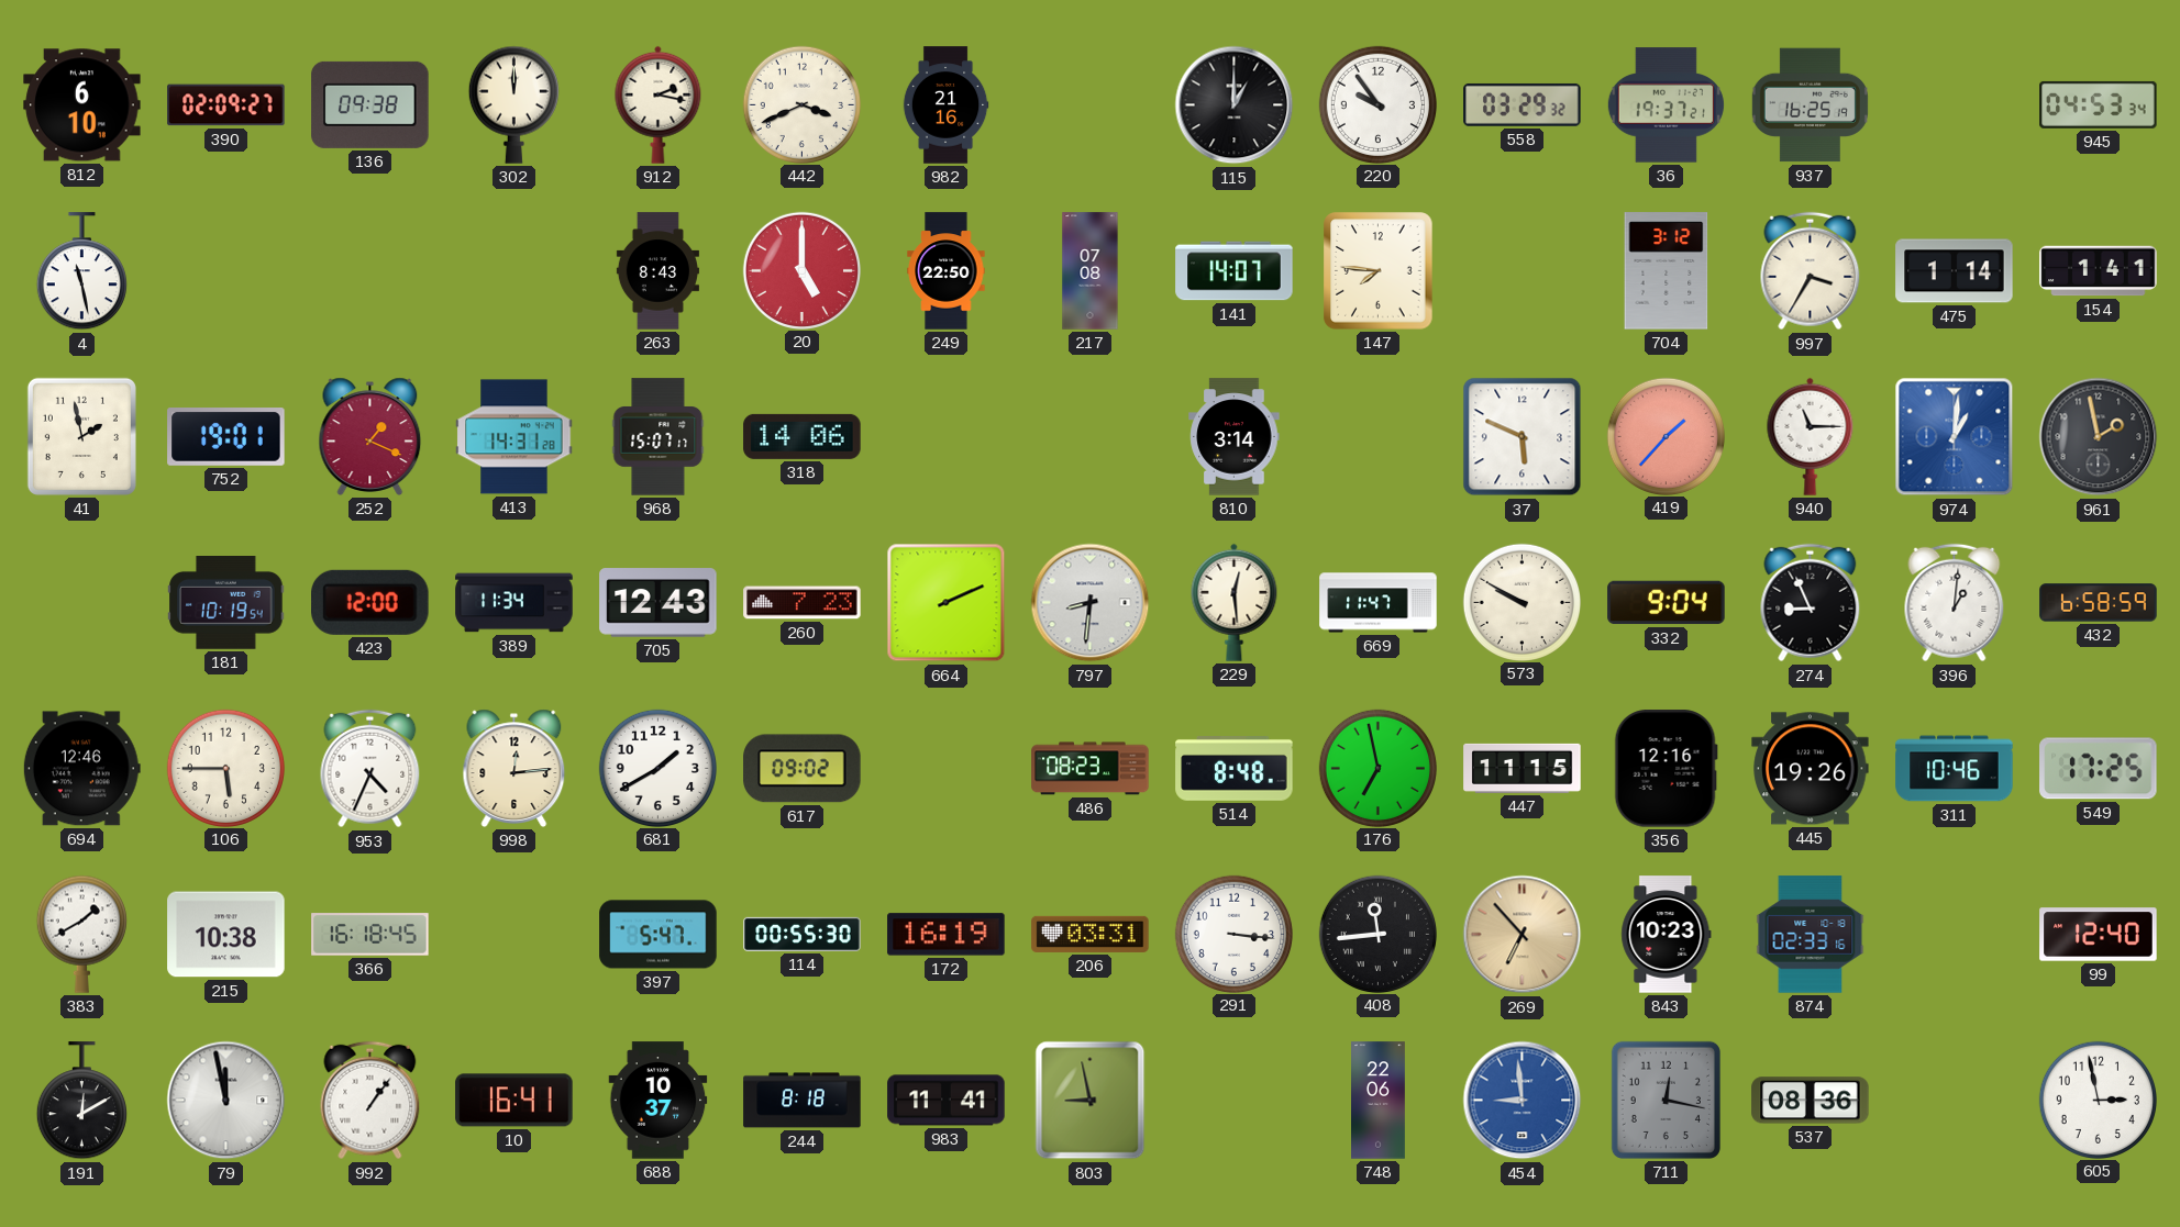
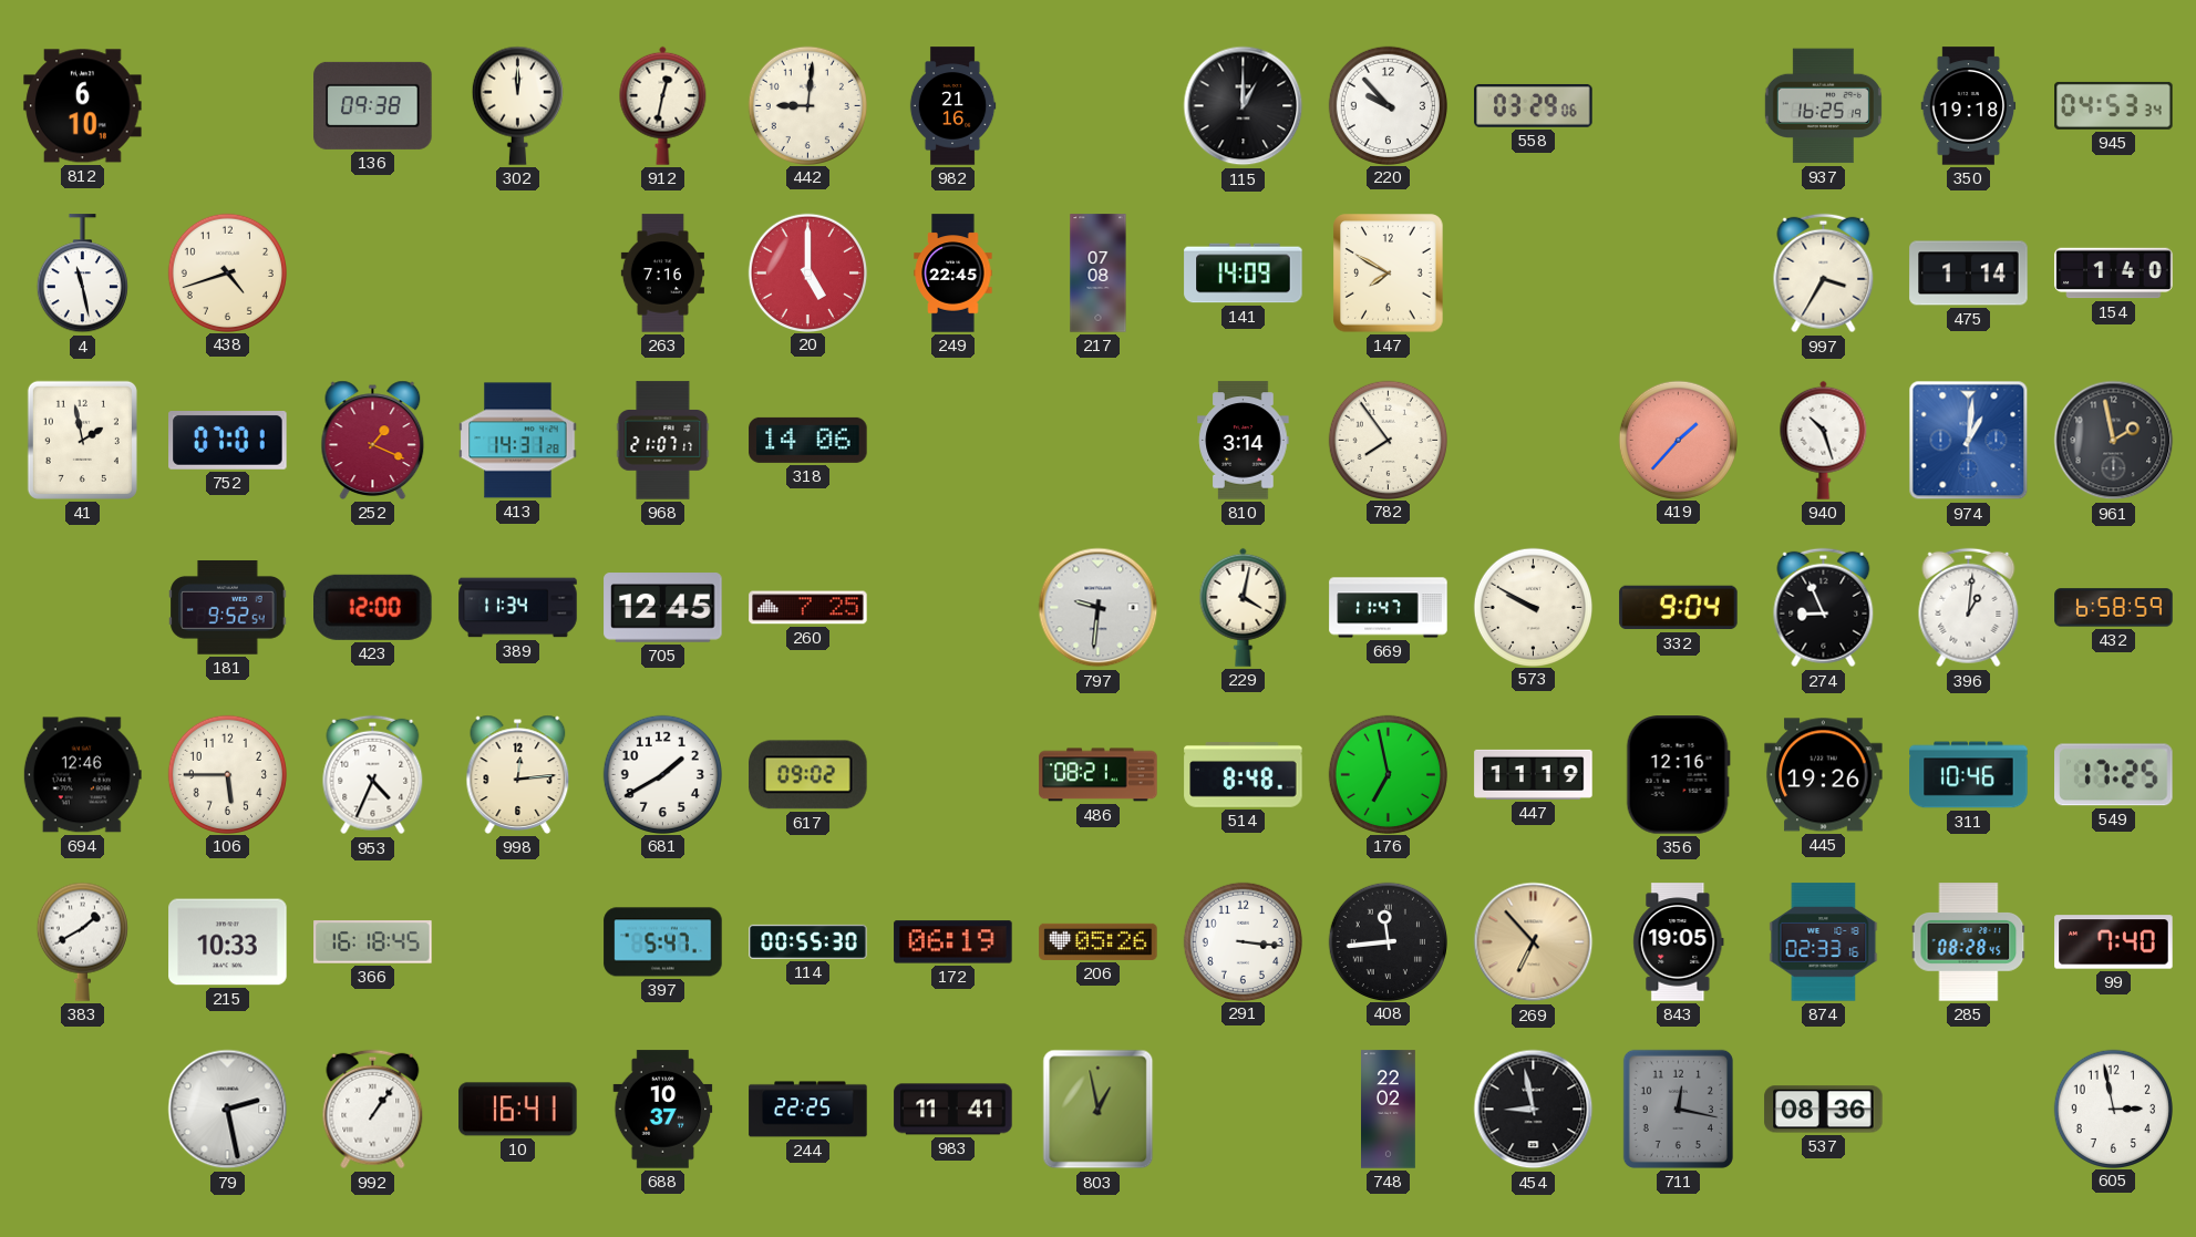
390: 02:09 -> none
912: 2:17 -> 12:32
442: 3:41 -> 9:01
220: 9:54 -> 9:53
558: 03:29:32 -> 03:29:06
36: 19:37 -> none
350: none -> 19:18
438: none -> 4:42
263: 8:43 -> 7:16
249: 22:50 -> 22:45
141: 14:07 -> 14:09
147: 7:46 -> 7:50
704: 3:12 -> none
154: 1:41 -> 1:40
752: 19:01 -> 07:01
968: 15:07 -> 21:07
782: none -> 7:54
37: 5:49 -> none
940: 11:15 -> 10:27
181: 10:19 -> 9:52
705: 12:43 -> 12:45
260: 7:23 -> 7:25
664: 2:11 -> none
797: 8:31 -> 9:31
229: 12:29 -> 4:02
486: 08:23 -> 08:21
447: 11:15 -> 11:19
215: 10:38 -> 10:33
172: 16:19 -> 06:19
206: 03:31 -> 05:26
843: 10:23 -> 19:05
285: none -> 08:28
99: 12:40 -> 7:40
191: 12:10 -> none
79: 11:58 -> 2:28
244: 8:18 -> 22:25
803: 8:58 -> 12:58
748: 22:06 -> 22:02
454: 8:59 -> 8:58
454 dial: blue -> black
